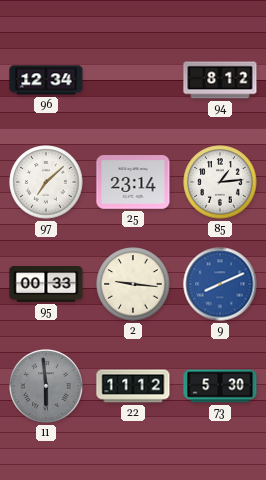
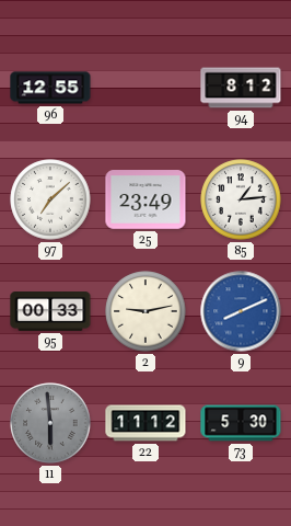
96: 12:34 -> 12:55
25: 23:14 -> 23:49
2: 9:16 -> 9:13
